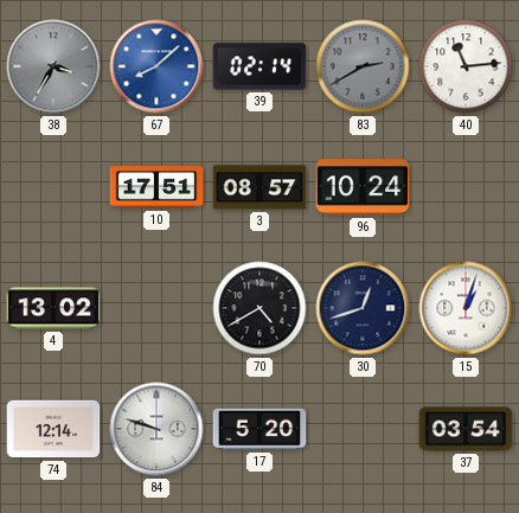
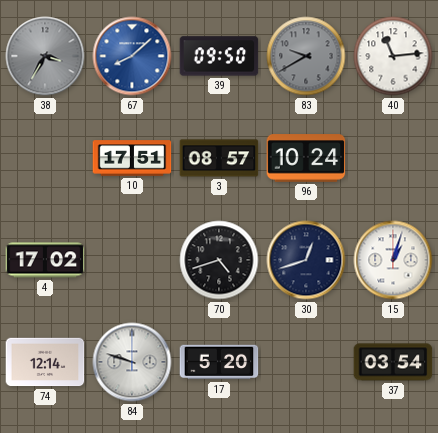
39: 02:14 -> 09:50
83: 2:40 -> 9:40
4: 13:02 -> 17:02
70: 4:40 -> 4:42
